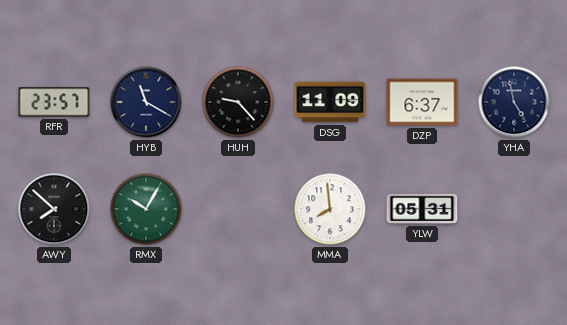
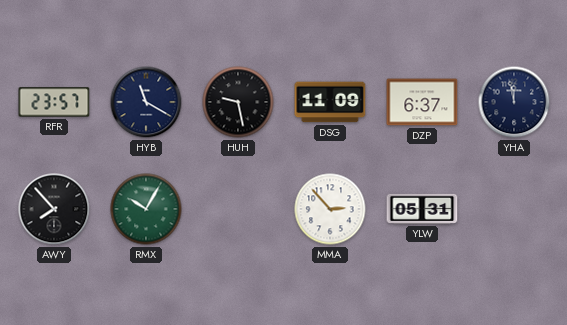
HUH: 9:23 -> 9:28
YHA: 4:58 -> 11:58
AWY: 7:52 -> 7:53
MMA: 7:59 -> 2:53
